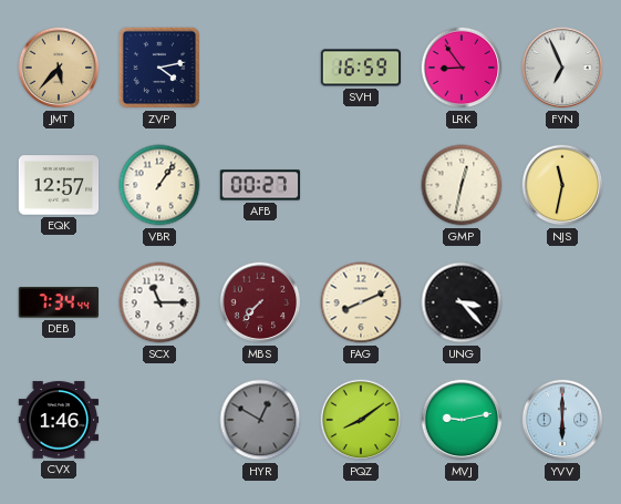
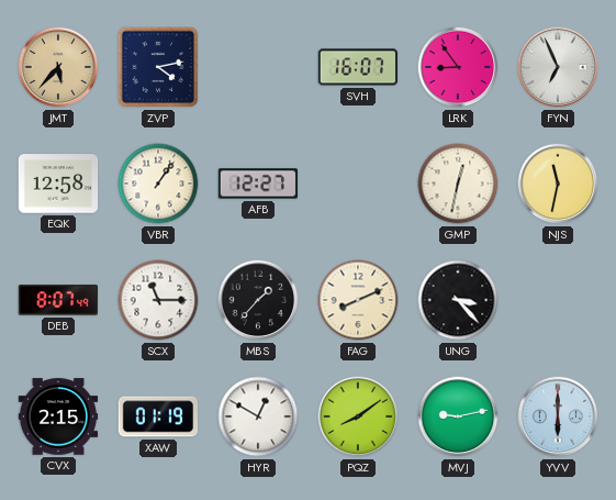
SVH: 16:59 -> 16:07
EQK: 12:57 -> 12:58
AFB: 00:27 -> 12:27
DEB: 7:34 -> 8:07
MBS: 7:37 -> 1:37
MBS dial: burgundy -> black
CVX: 1:46 -> 2:15
XAW: none -> 01:19
HYR dial: grey -> white
